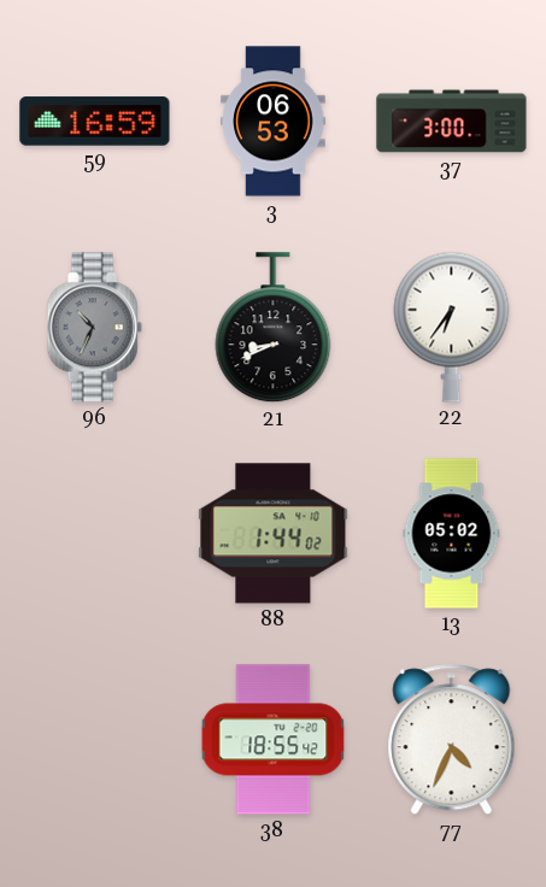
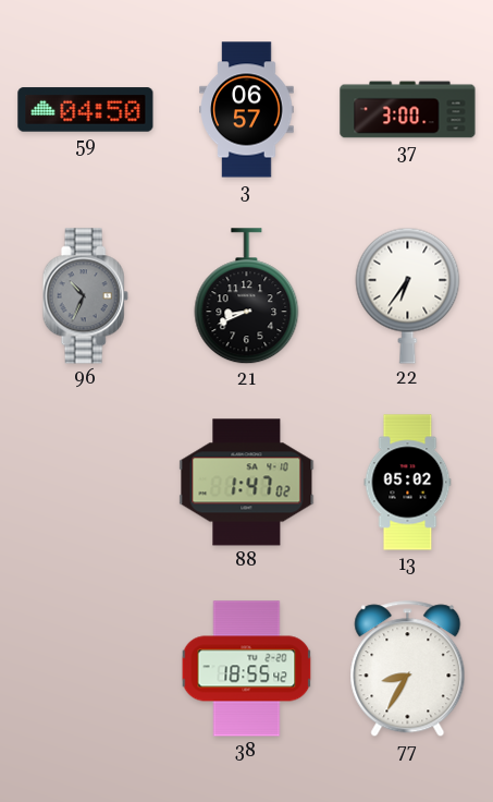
59: 16:59 -> 04:50
3: 06:53 -> 06:57
88: 1:44 -> 1:47
77: 4:34 -> 8:35
